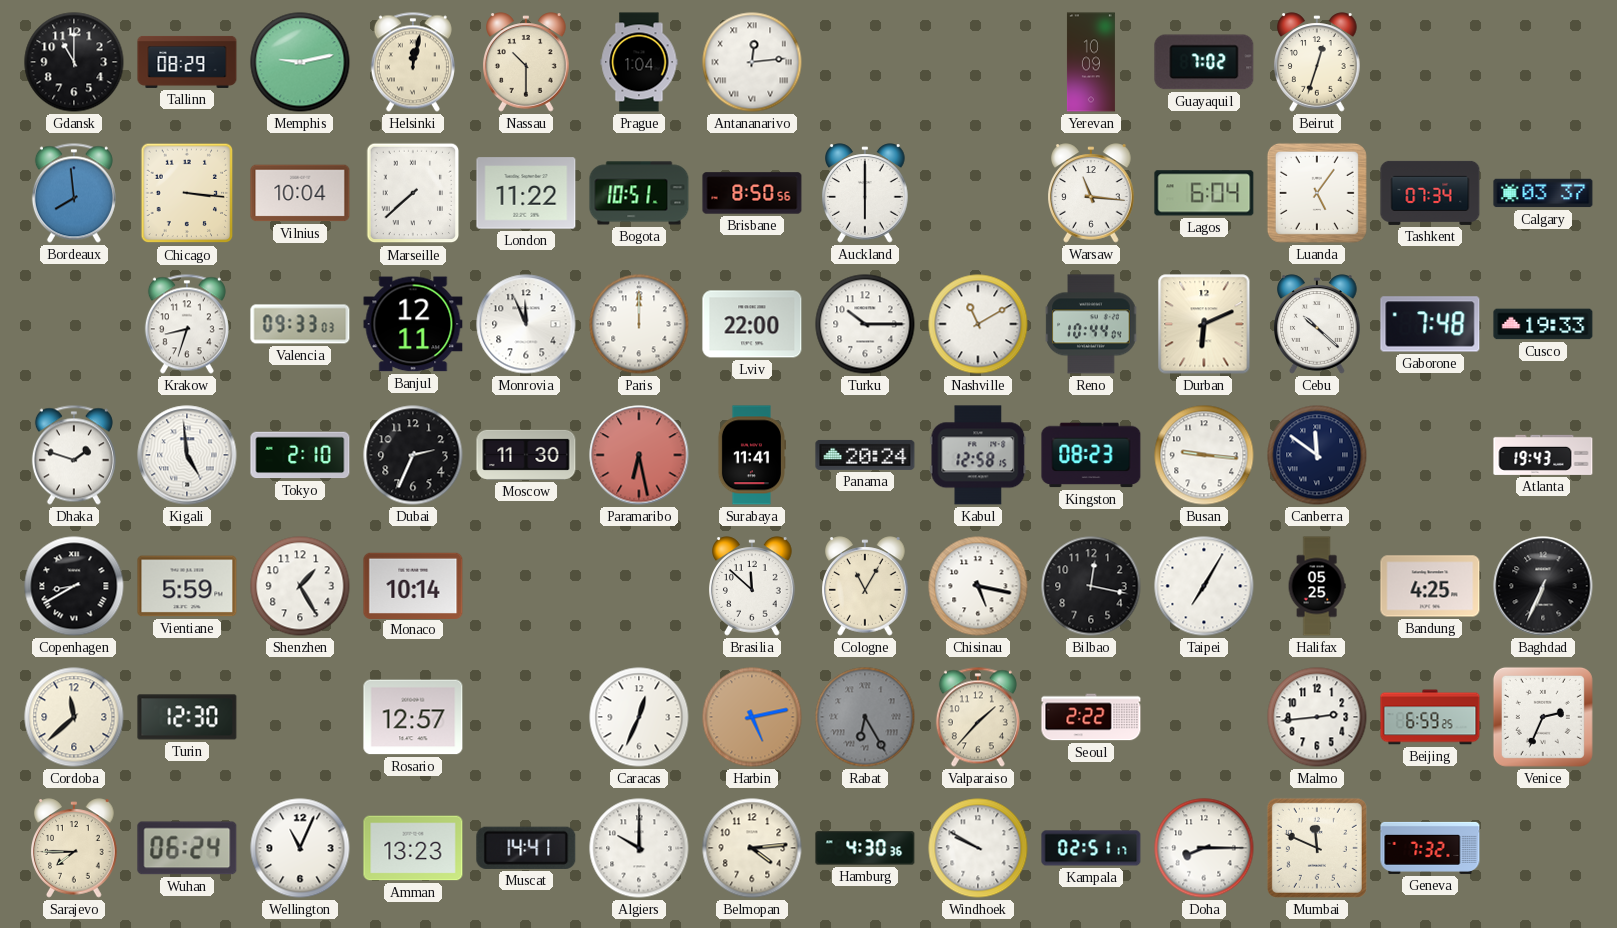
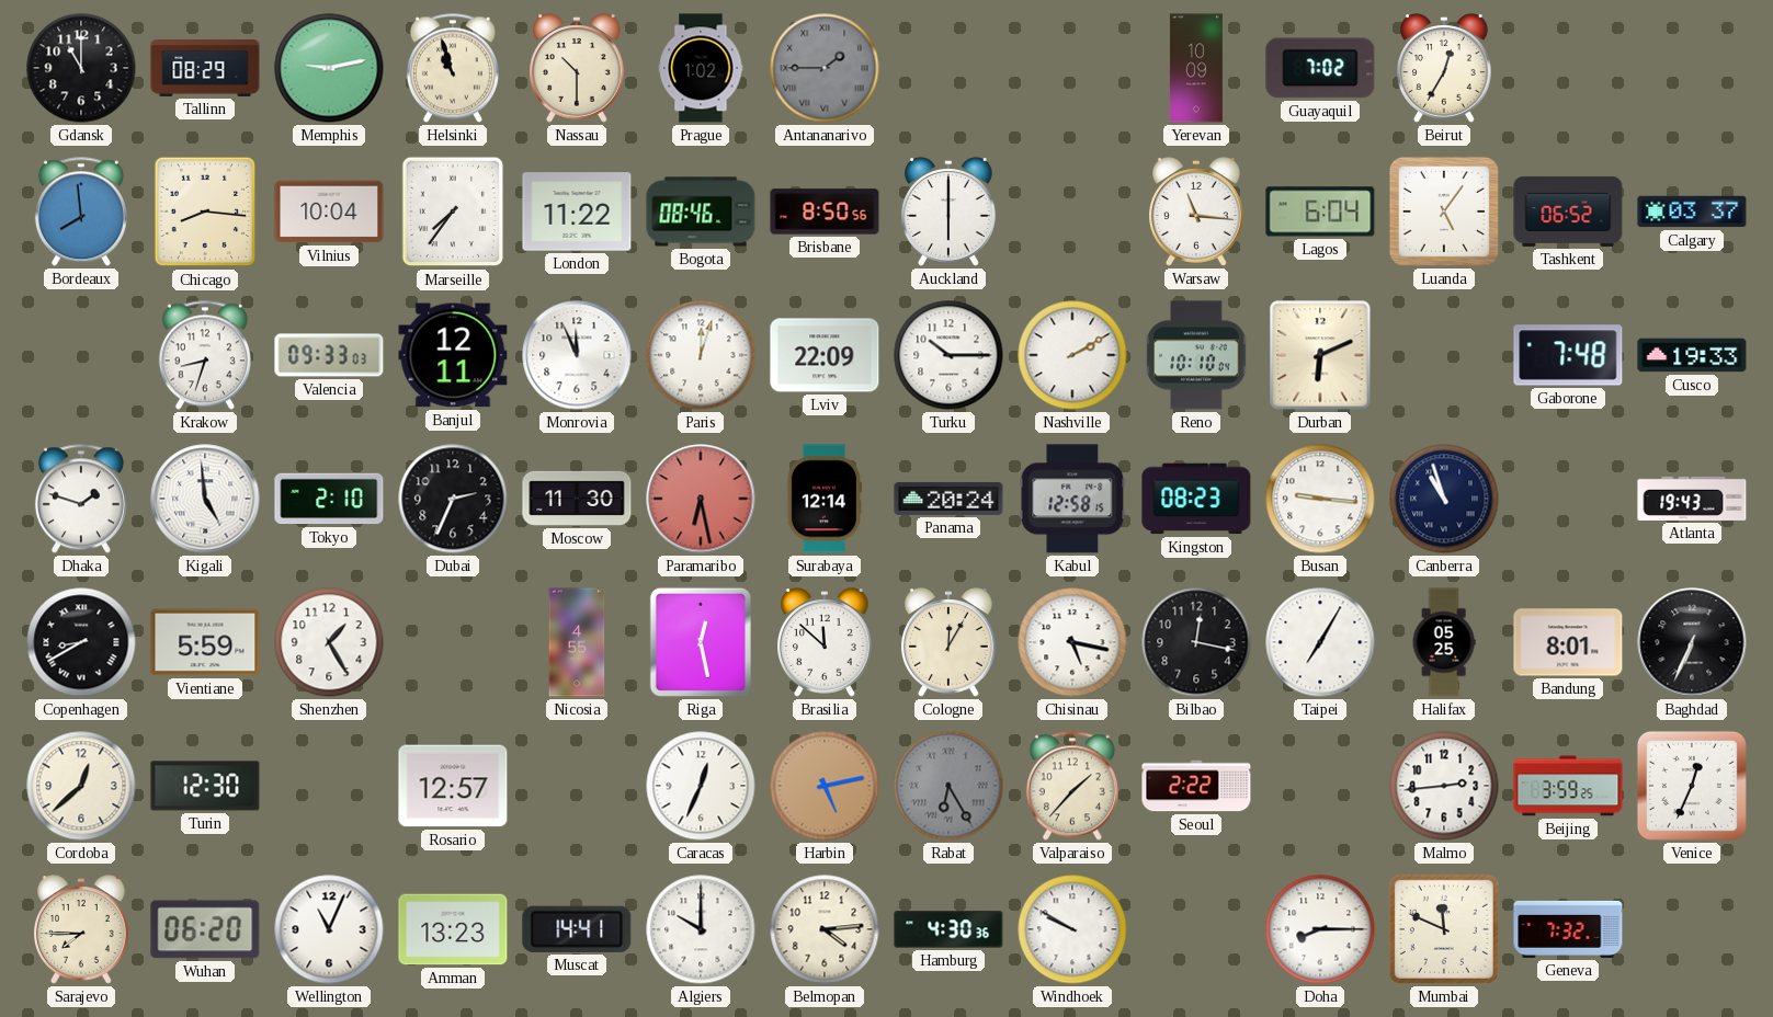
Helsinki: 12:02 -> 10:57
Prague: 1:04 -> 1:02
Antananarivo: 12:14 -> 1:45
Antananarivo dial: white -> grey
Beirut: 12:33 -> 12:35
Chicago: 3:16 -> 8:16
Marseille: 7:38 -> 7:36
Bogota: 10:51 -> 08:46
Tashkent: 07:34 -> 06:52
Paris: 12:00 -> 12:03
Lviv: 22:00 -> 22:09
Nashville: 11:10 -> 2:10
Reno: 10:44 -> 10:10
Cebu: 10:22 -> none
Surabaya: 11:41 -> 12:14
Canberra: 11:51 -> 10:57
Monaco: 10:14 -> none
Nicosia: none -> 4:55
Riga: none -> 12:28
Cologne: 11:05 -> 12:05
Bandung: 4:25 -> 8:01
Cordoba: 11:38 -> 12:38
Beijing: 6:59 -> 3:59
Venice: 2:34 -> 12:34
Wuhan: 06:24 -> 06:20
Kampala: 02:51 -> none
